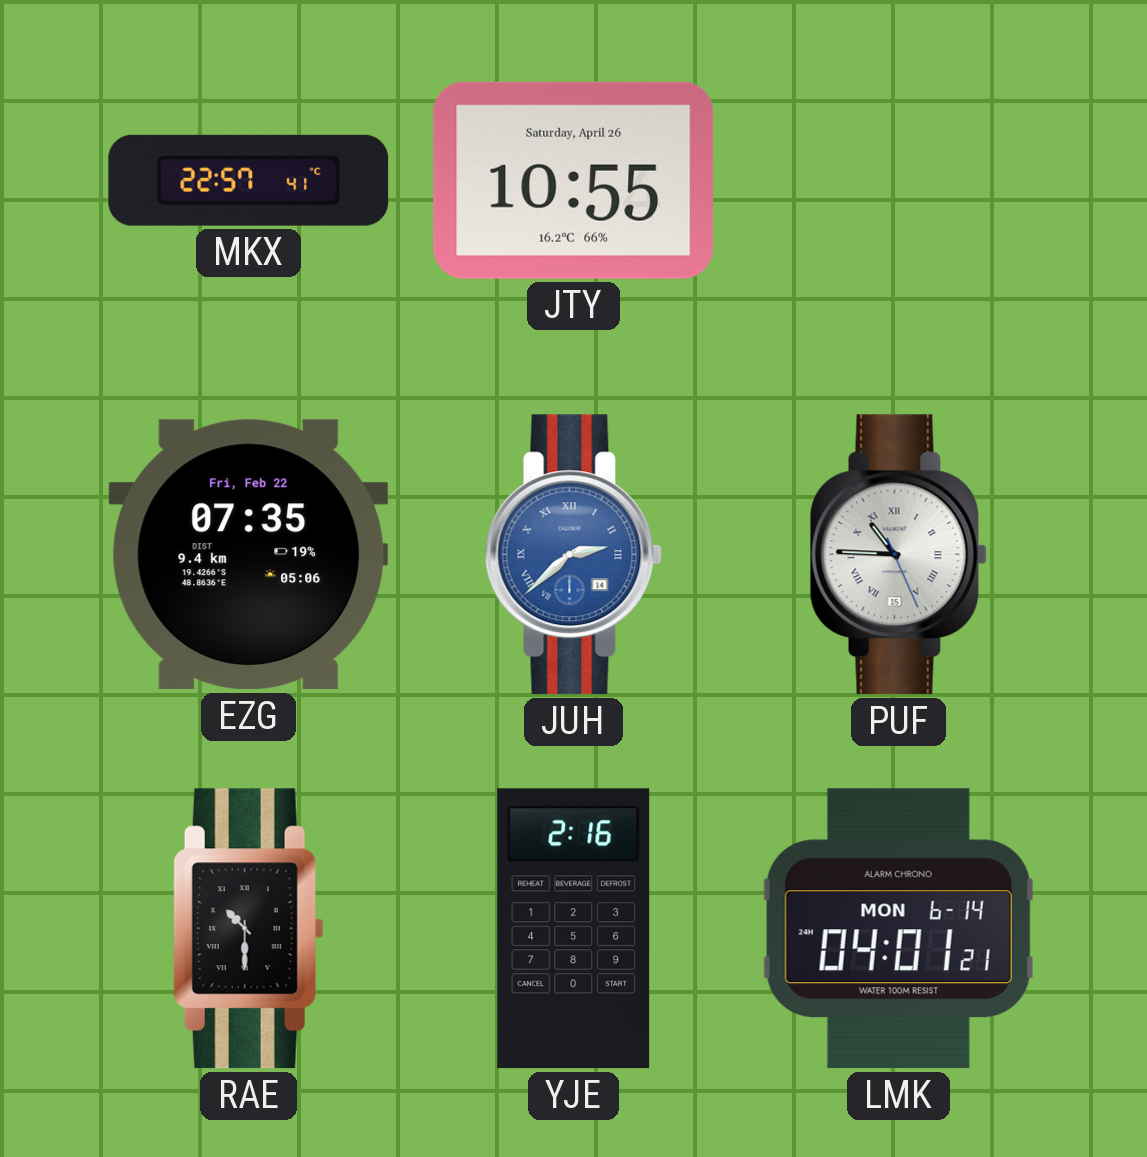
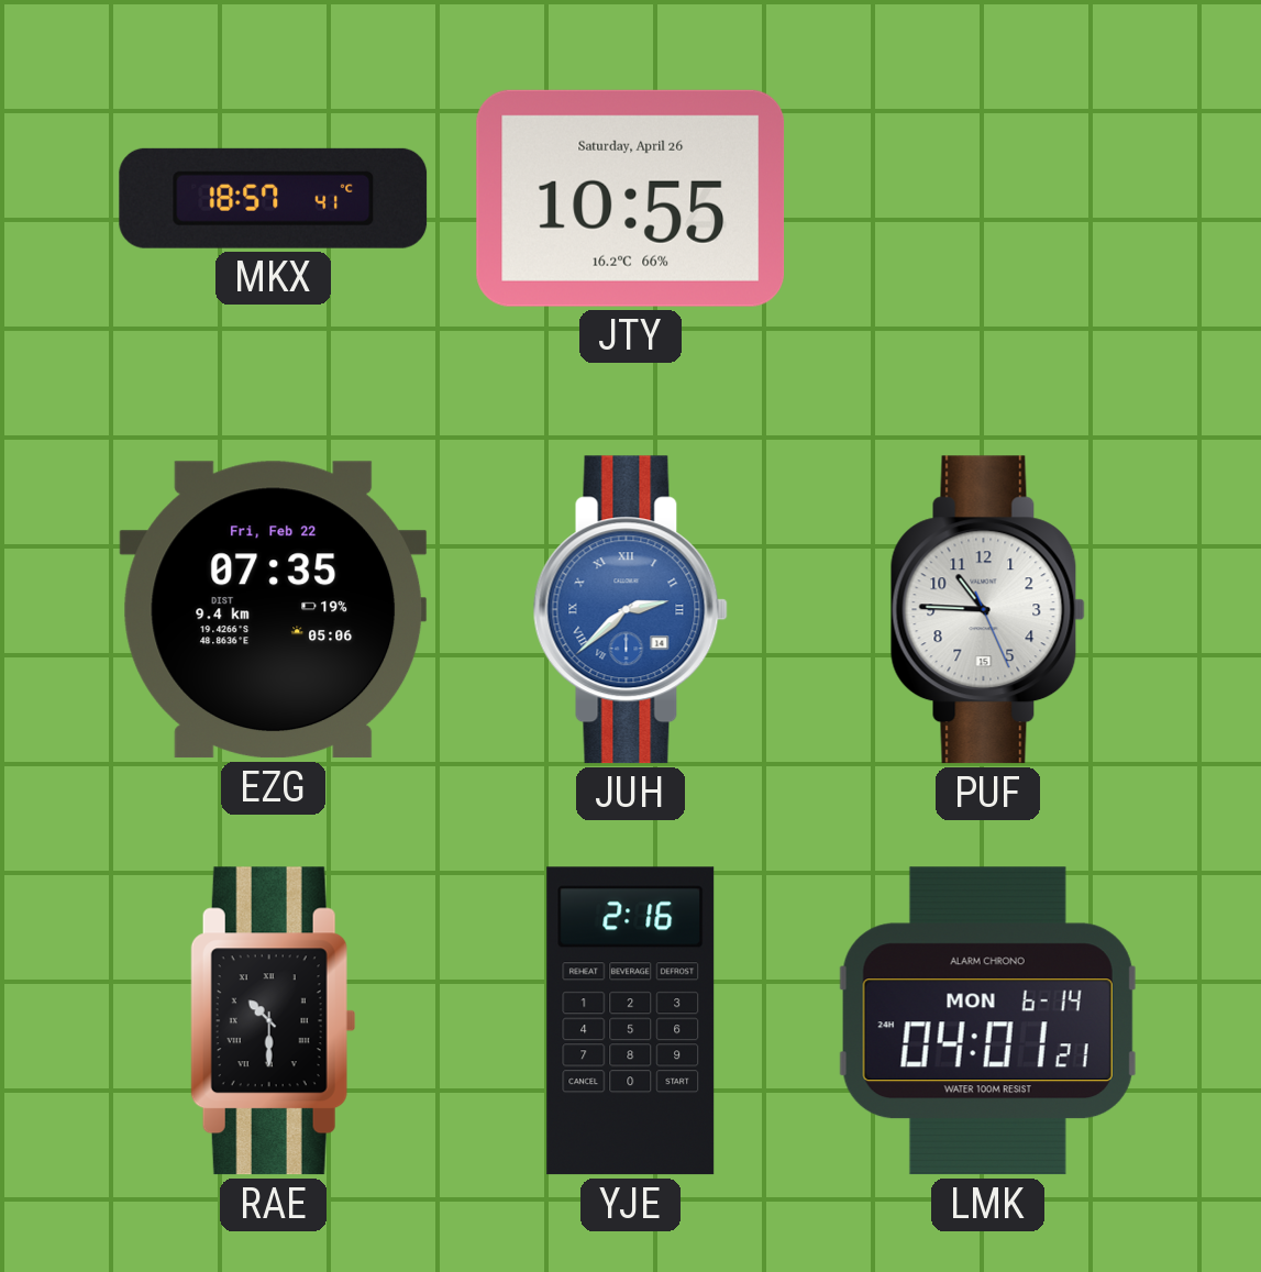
MKX: 22:57 -> 18:57
PUF numerals: Roman -> Arabic
